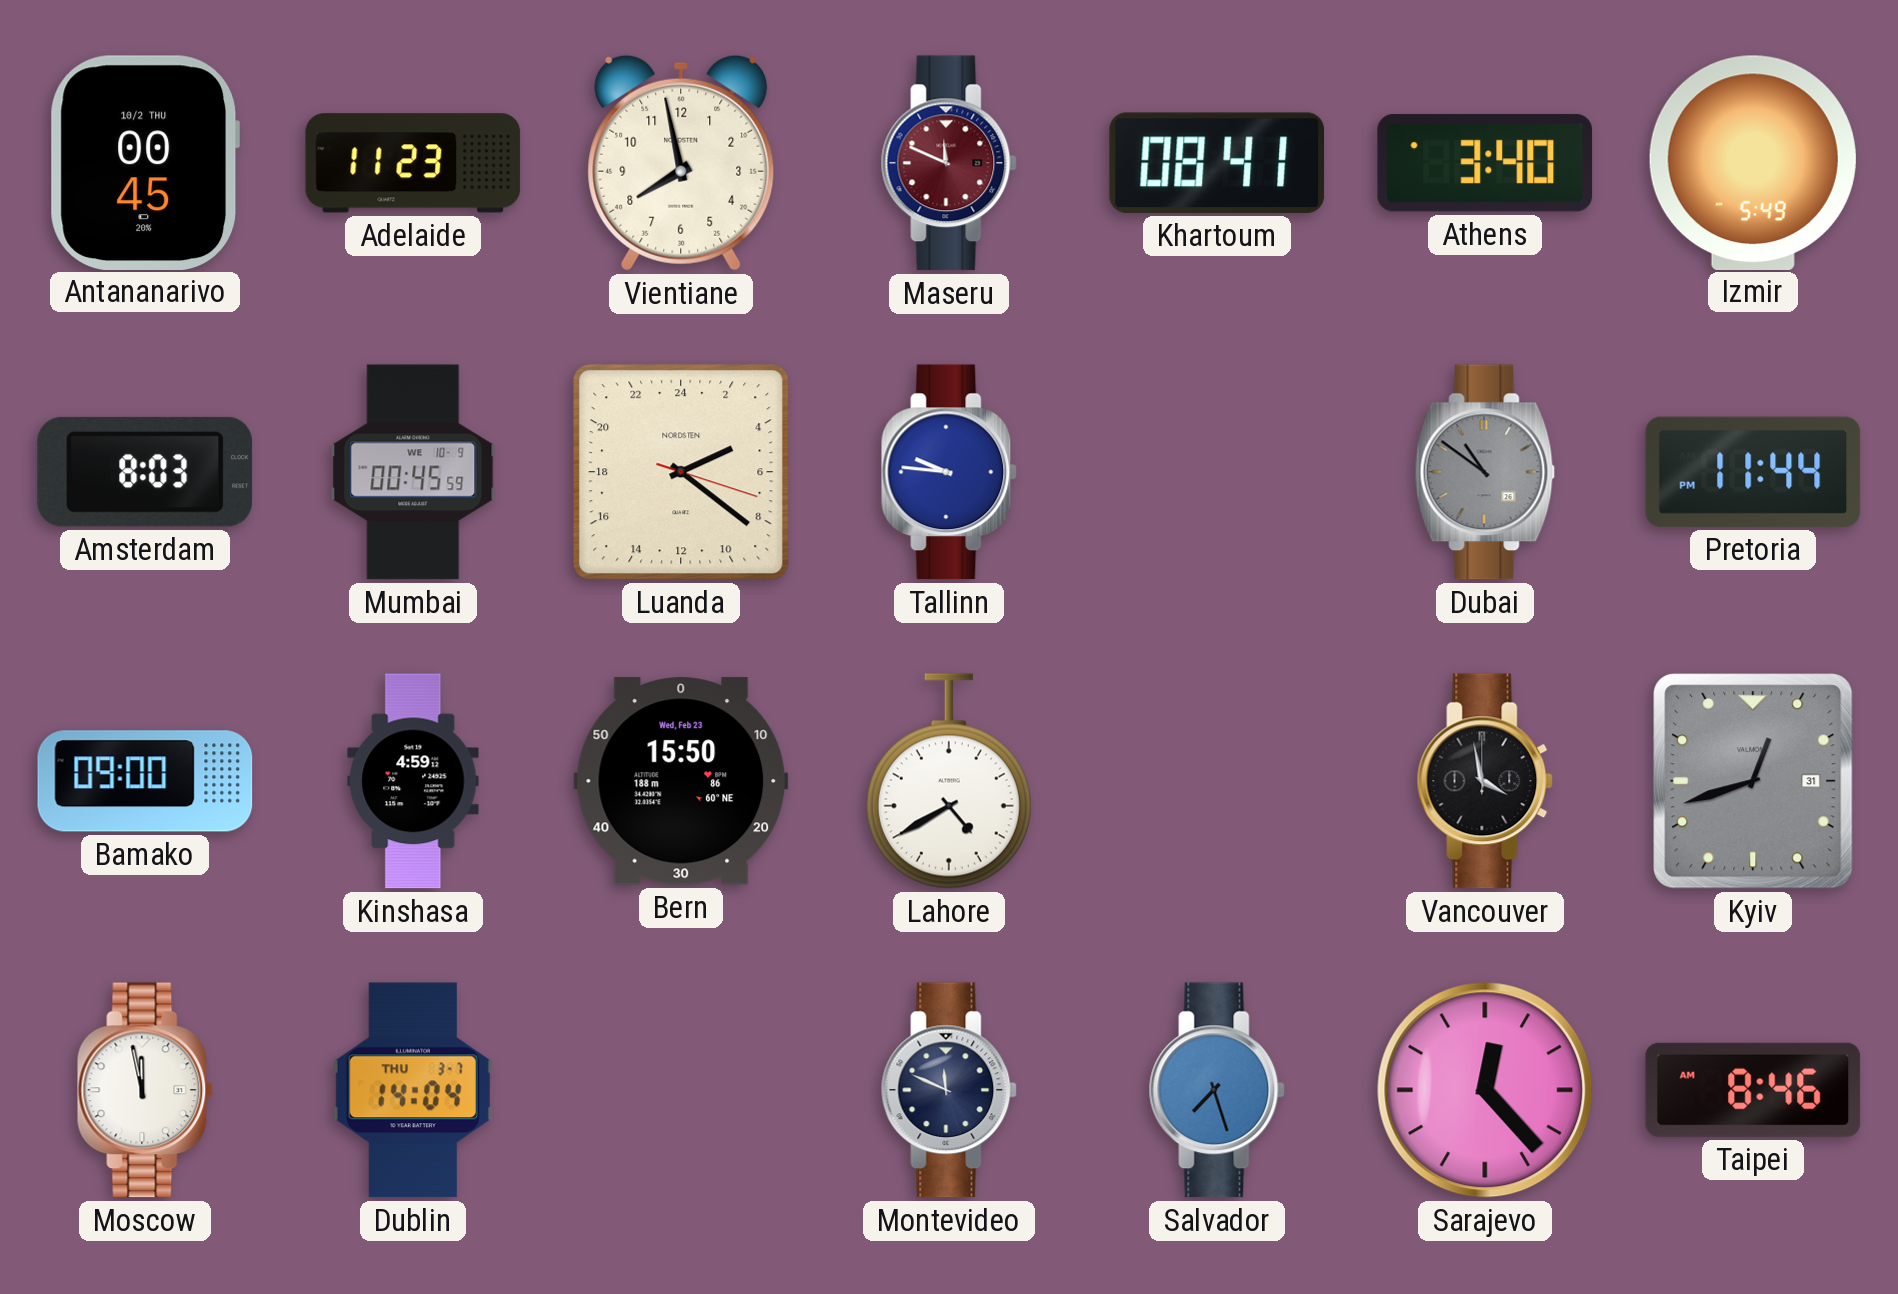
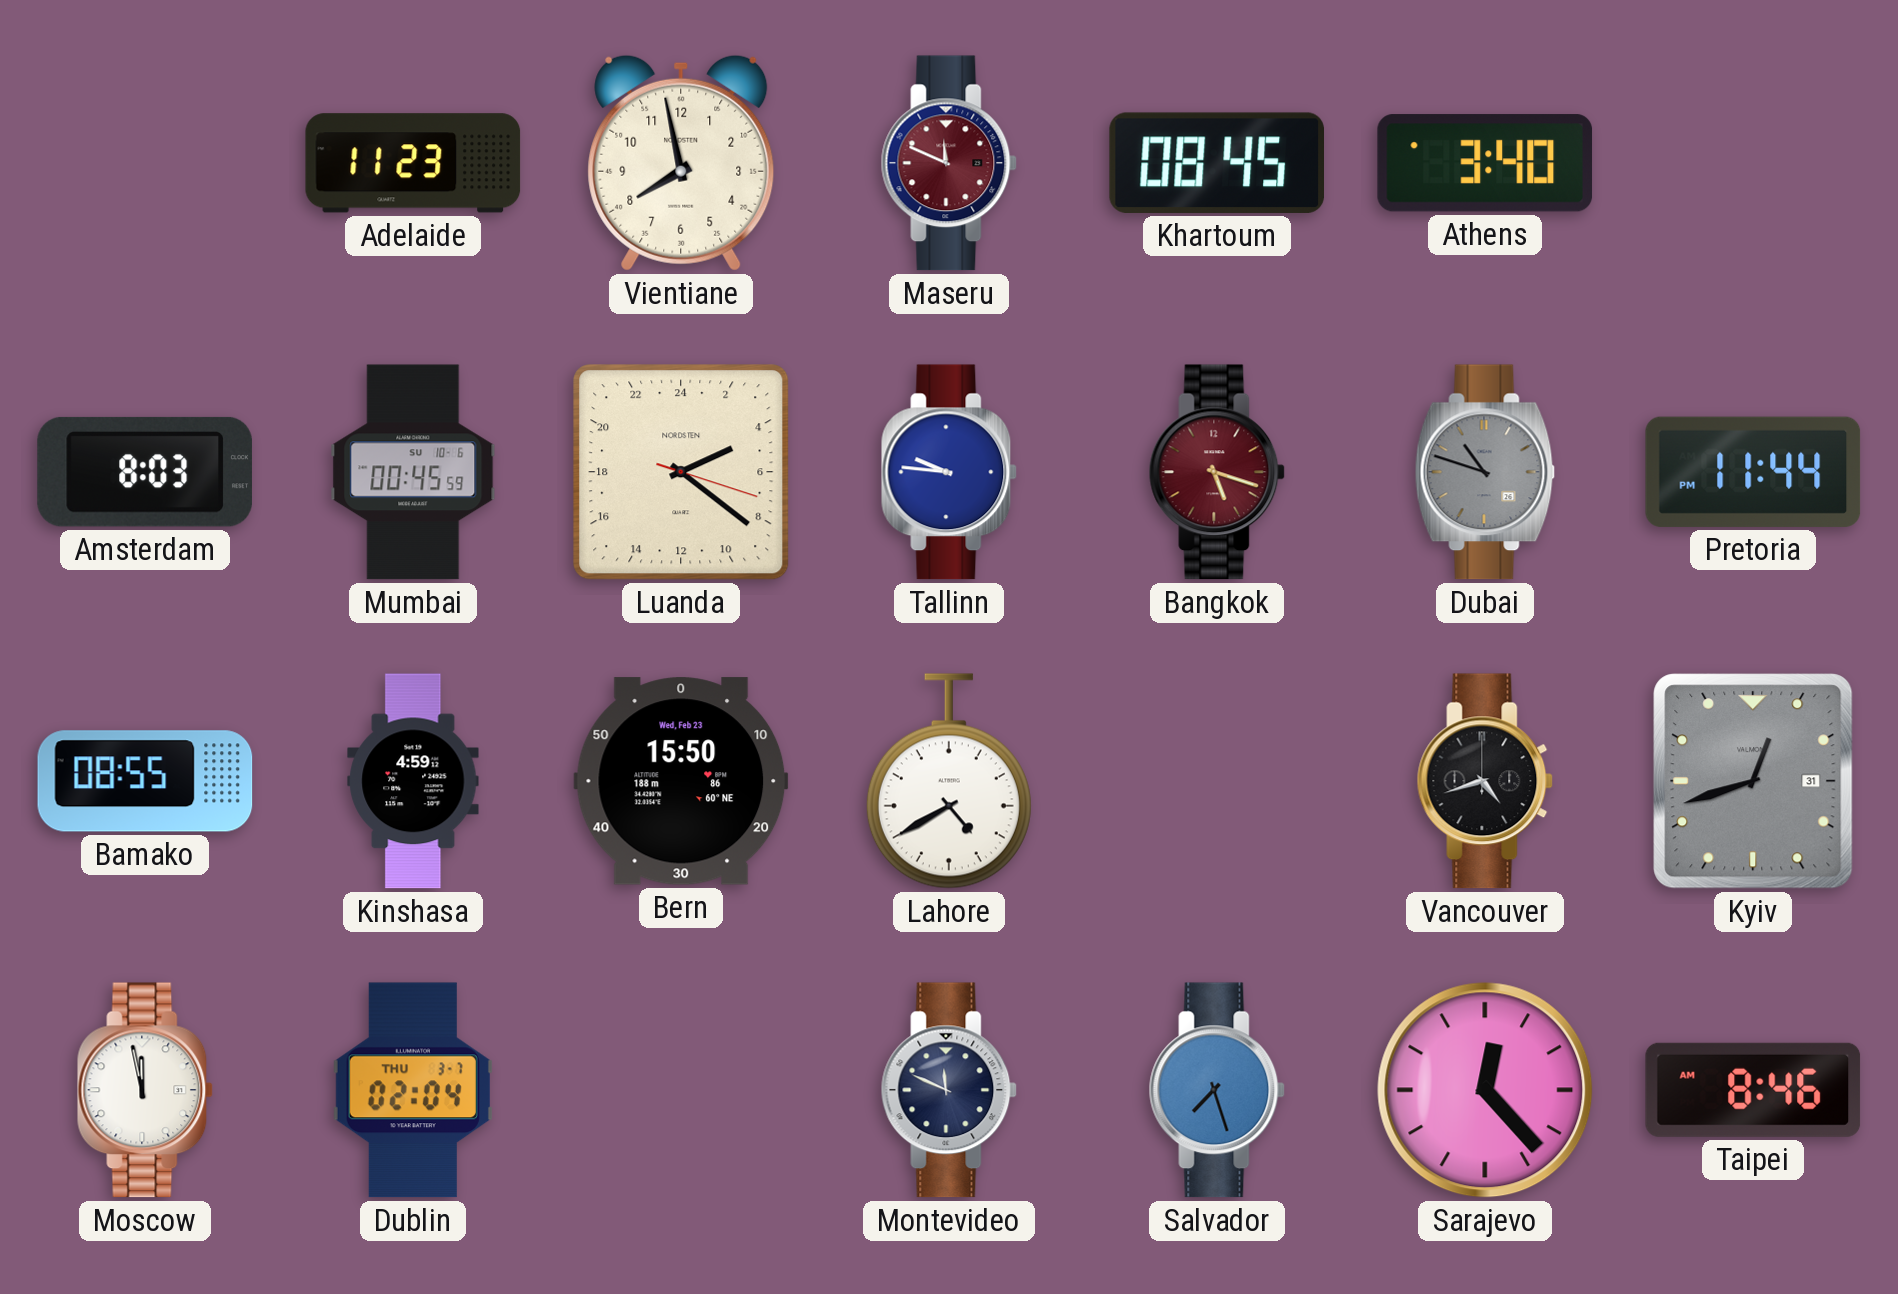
Antananarivo: 00:45 -> none
Khartoum: 08:41 -> 08:45
Izmir: 5:49 -> none
Mumbai date: WE 10-9 -> SU 10-6
Bangkok: none -> 5:18
Dubai: 10:51 -> 10:48
Bamako: 09:00 -> 08:55
Vancouver: 3:58 -> 4:42
Dublin: 14:04 -> 02:04
